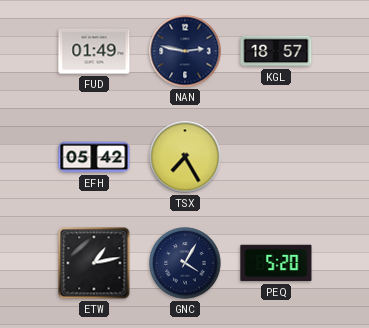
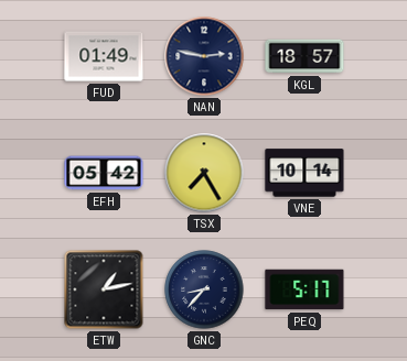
VNE: none -> 10:14
GNC: 4:05 -> 8:37
PEQ: 5:20 -> 5:17
